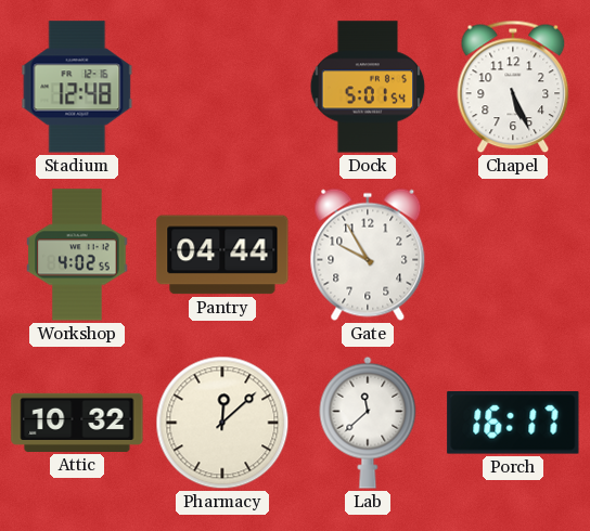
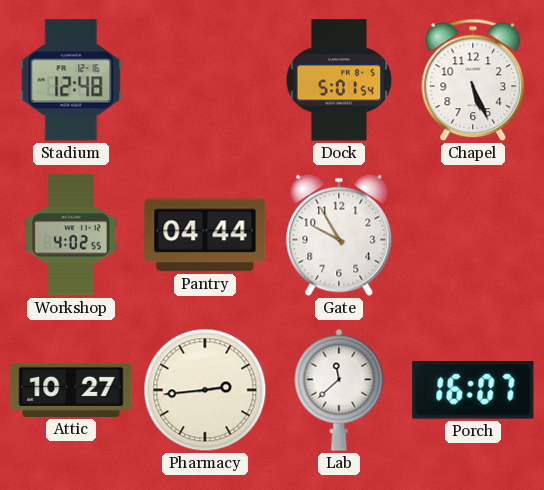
Attic: 10:32 -> 10:27
Pharmacy: 12:08 -> 2:44
Porch: 16:17 -> 16:07
